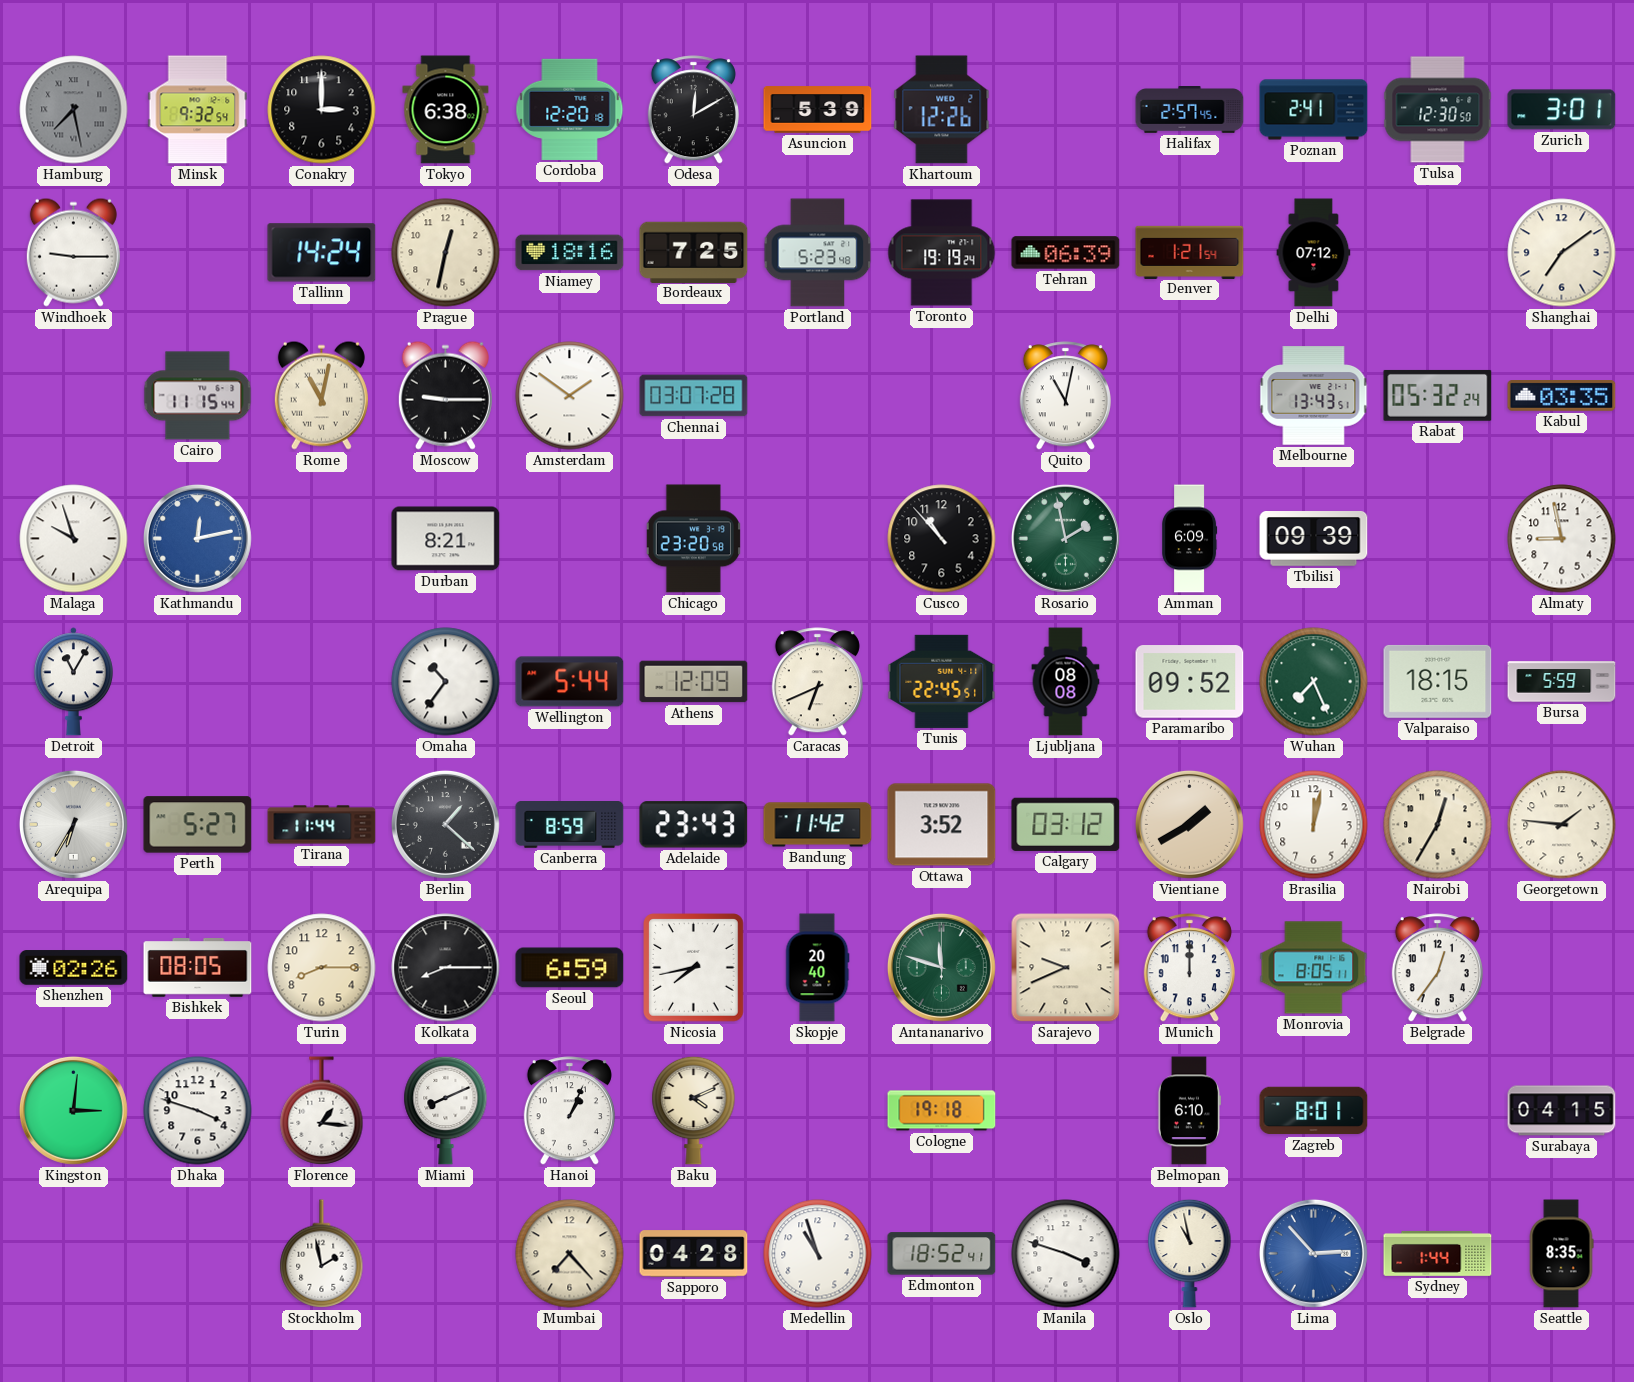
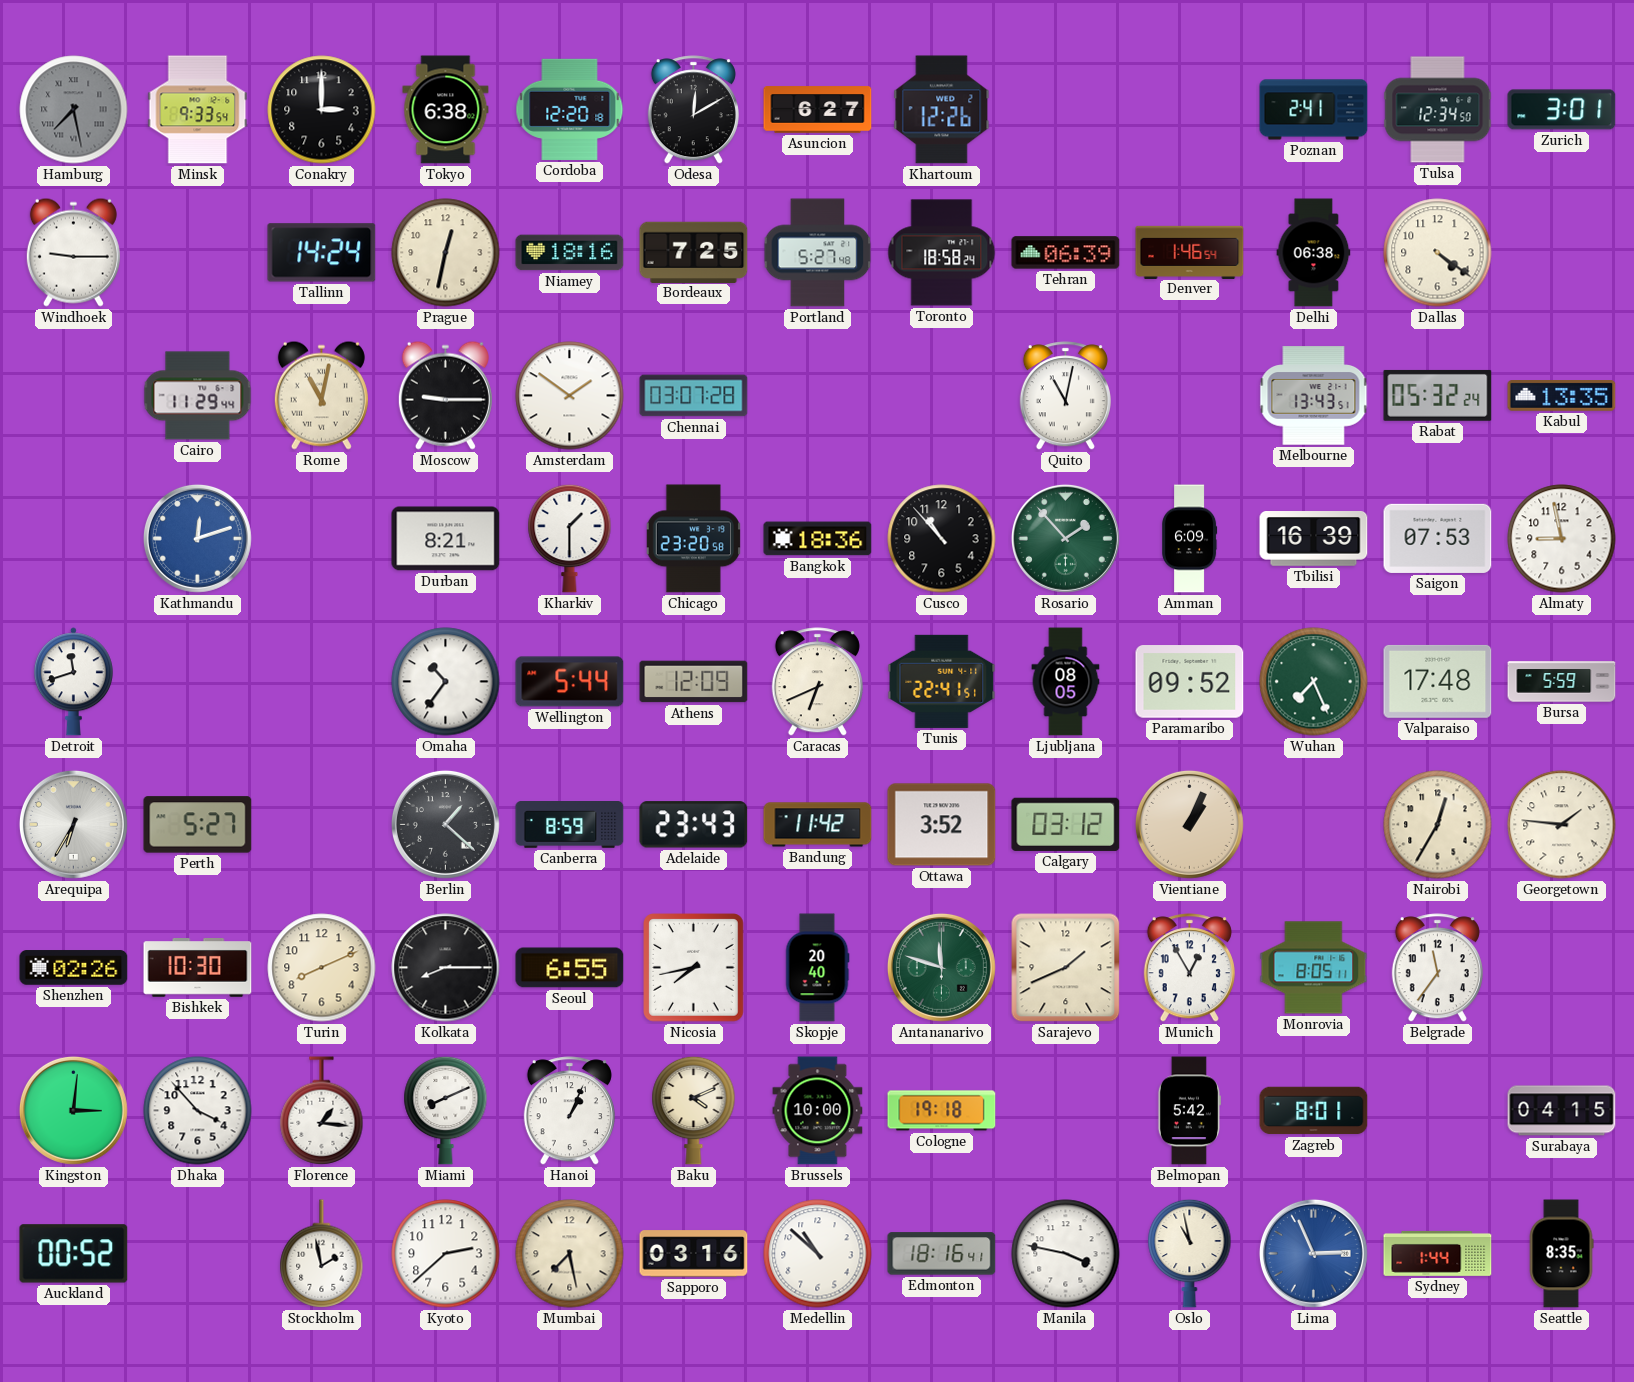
Minsk: 9:32 -> 9:33
Asuncion: 5:39 -> 6:27
Halifax: 2:57 -> none
Tulsa: 12:30 -> 12:34
Portland: 5:23 -> 5:27
Toronto: 19:19 -> 18:58
Denver: 1:21 -> 1:46
Delhi: 07:12 -> 06:38
Dallas: none -> 4:21
Shanghai: 7:09 -> none
Cairo: 11:15 -> 11:29
Kabul: 03:35 -> 13:35
Malaga: 9:57 -> none
Kathmandu: 12:13 -> 12:12
Kharkiv: none -> 1:30
Bangkok: none -> 18:36
Rosario: 1:58 -> 1:53
Tbilisi: 09:39 -> 16:39
Saigon: none -> 07:53
Detroit: 11:05 -> 11:42
Tunis: 22:45 -> 22:41
Ljubljana: 08:08 -> 08:05
Valparaiso: 18:15 -> 17:48
Tirana: 11:44 -> none
Vientiane: 1:40 -> 1:04
Brasilia: 12:02 -> none
Bishkek: 08:05 -> 10:30
Turin: 8:15 -> 8:11
Seoul: 6:59 -> 6:55
Sarajevo: 9:41 -> 1:41
Munich: 12:00 -> 12:55
Belgrade: 12:36 -> 11:36
Dhaka: 3:48 -> 3:53
Brussels: none -> 10:00
Belmopan: 6:10 -> 5:42
Auckland: none -> 00:52
Kyoto: none -> 2:38
Mumbai: 7:23 -> 7:28
Sapporo: 04:28 -> 03:16
Medellin: 10:57 -> 10:52
Edmonton: 18:52 -> 18:16
Manila: 3:48 -> 3:47
Lima: 2:53 -> 2:56
